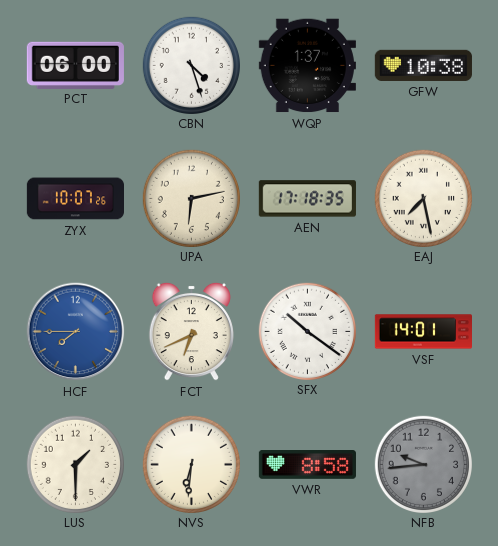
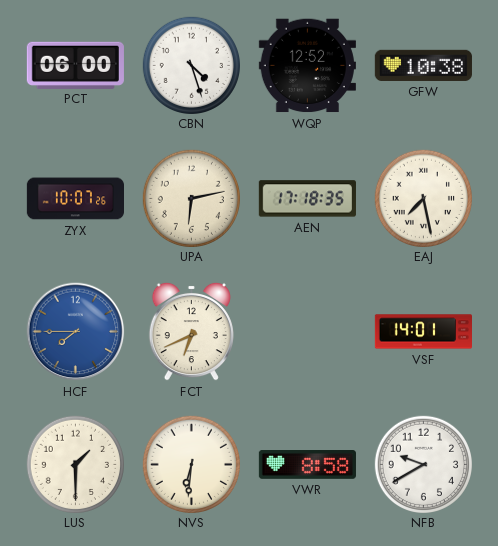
WQP: 1:37 -> 12:52
SFX: 10:21 -> none
NFB: 9:44 -> 9:40
NFB dial: grey -> white
